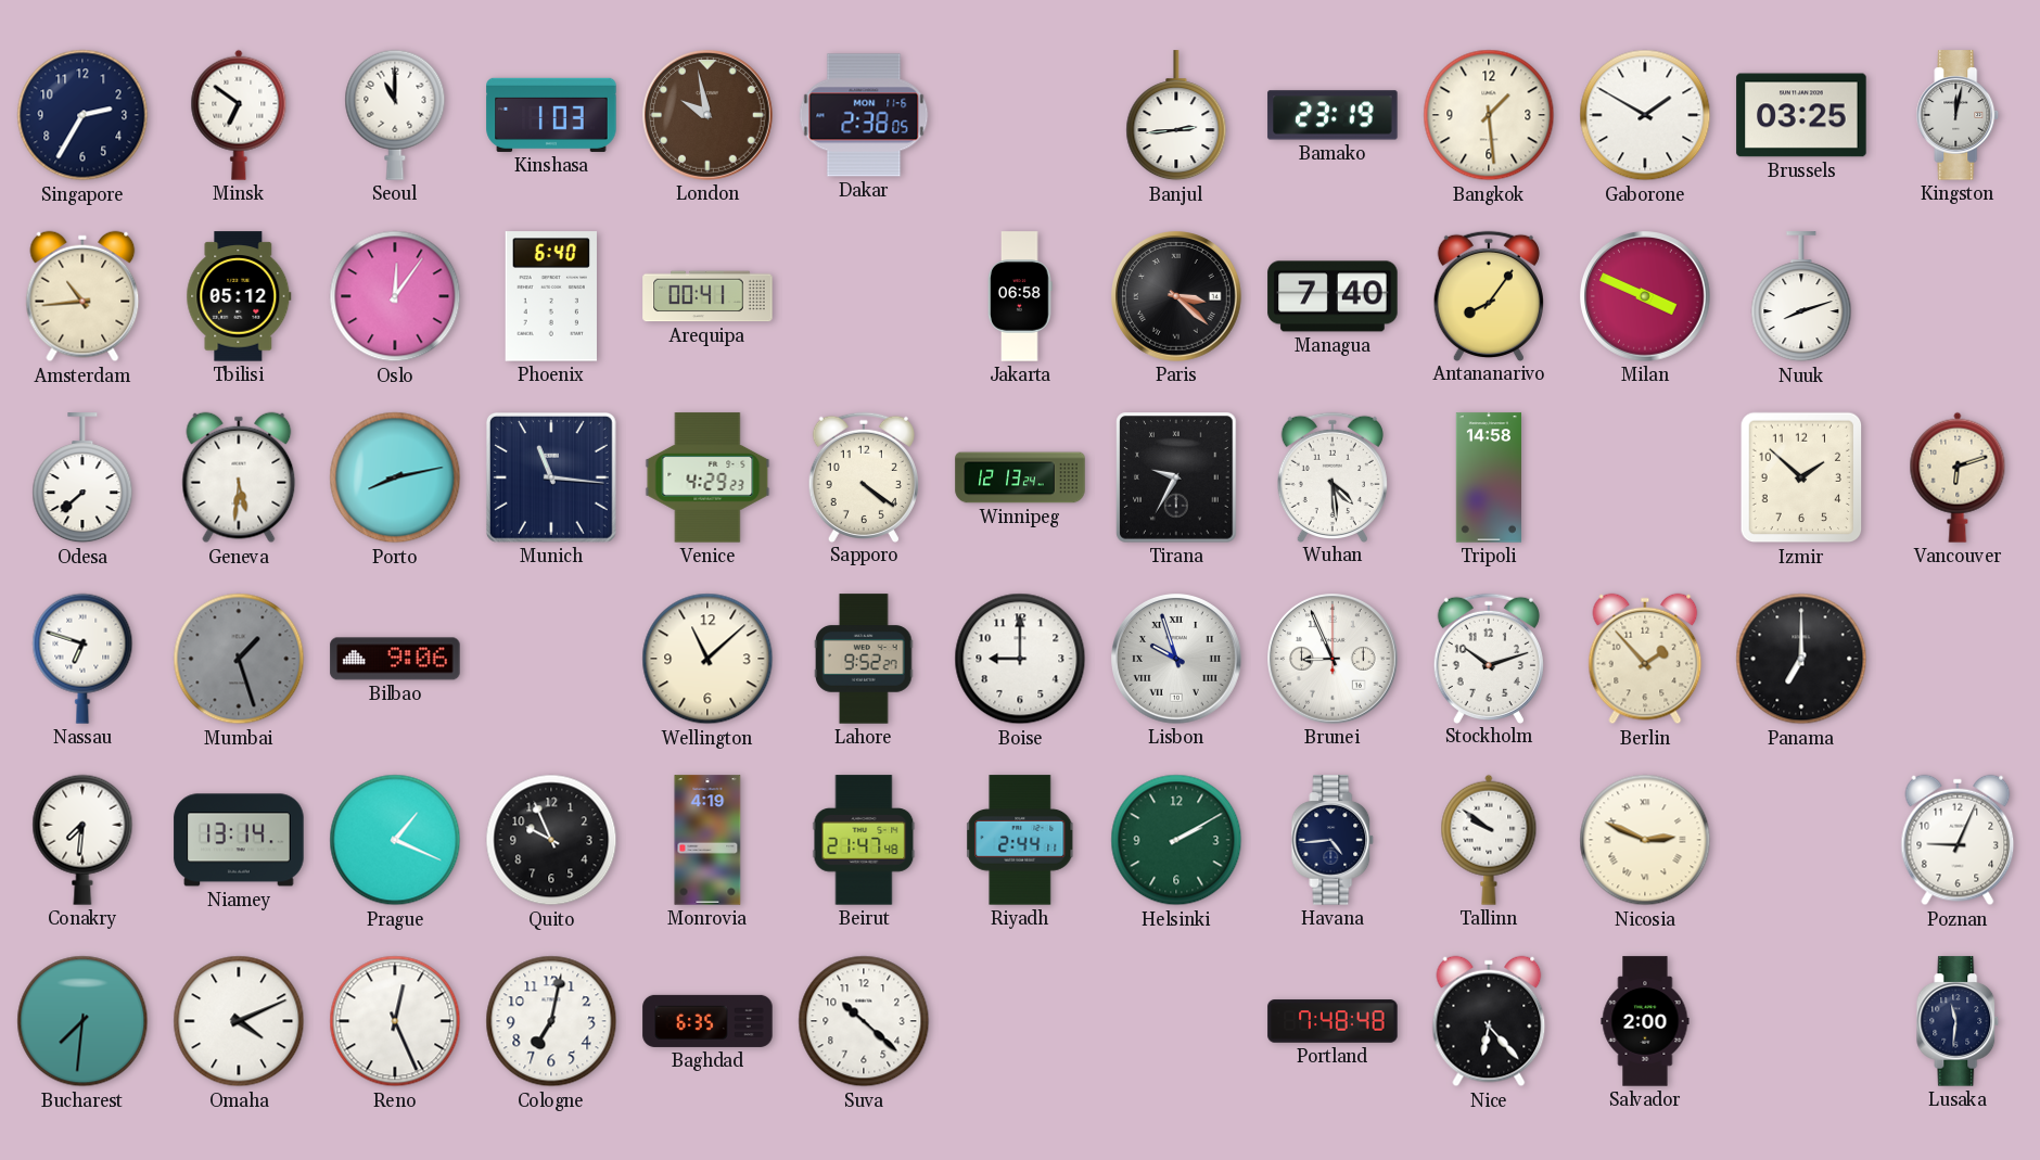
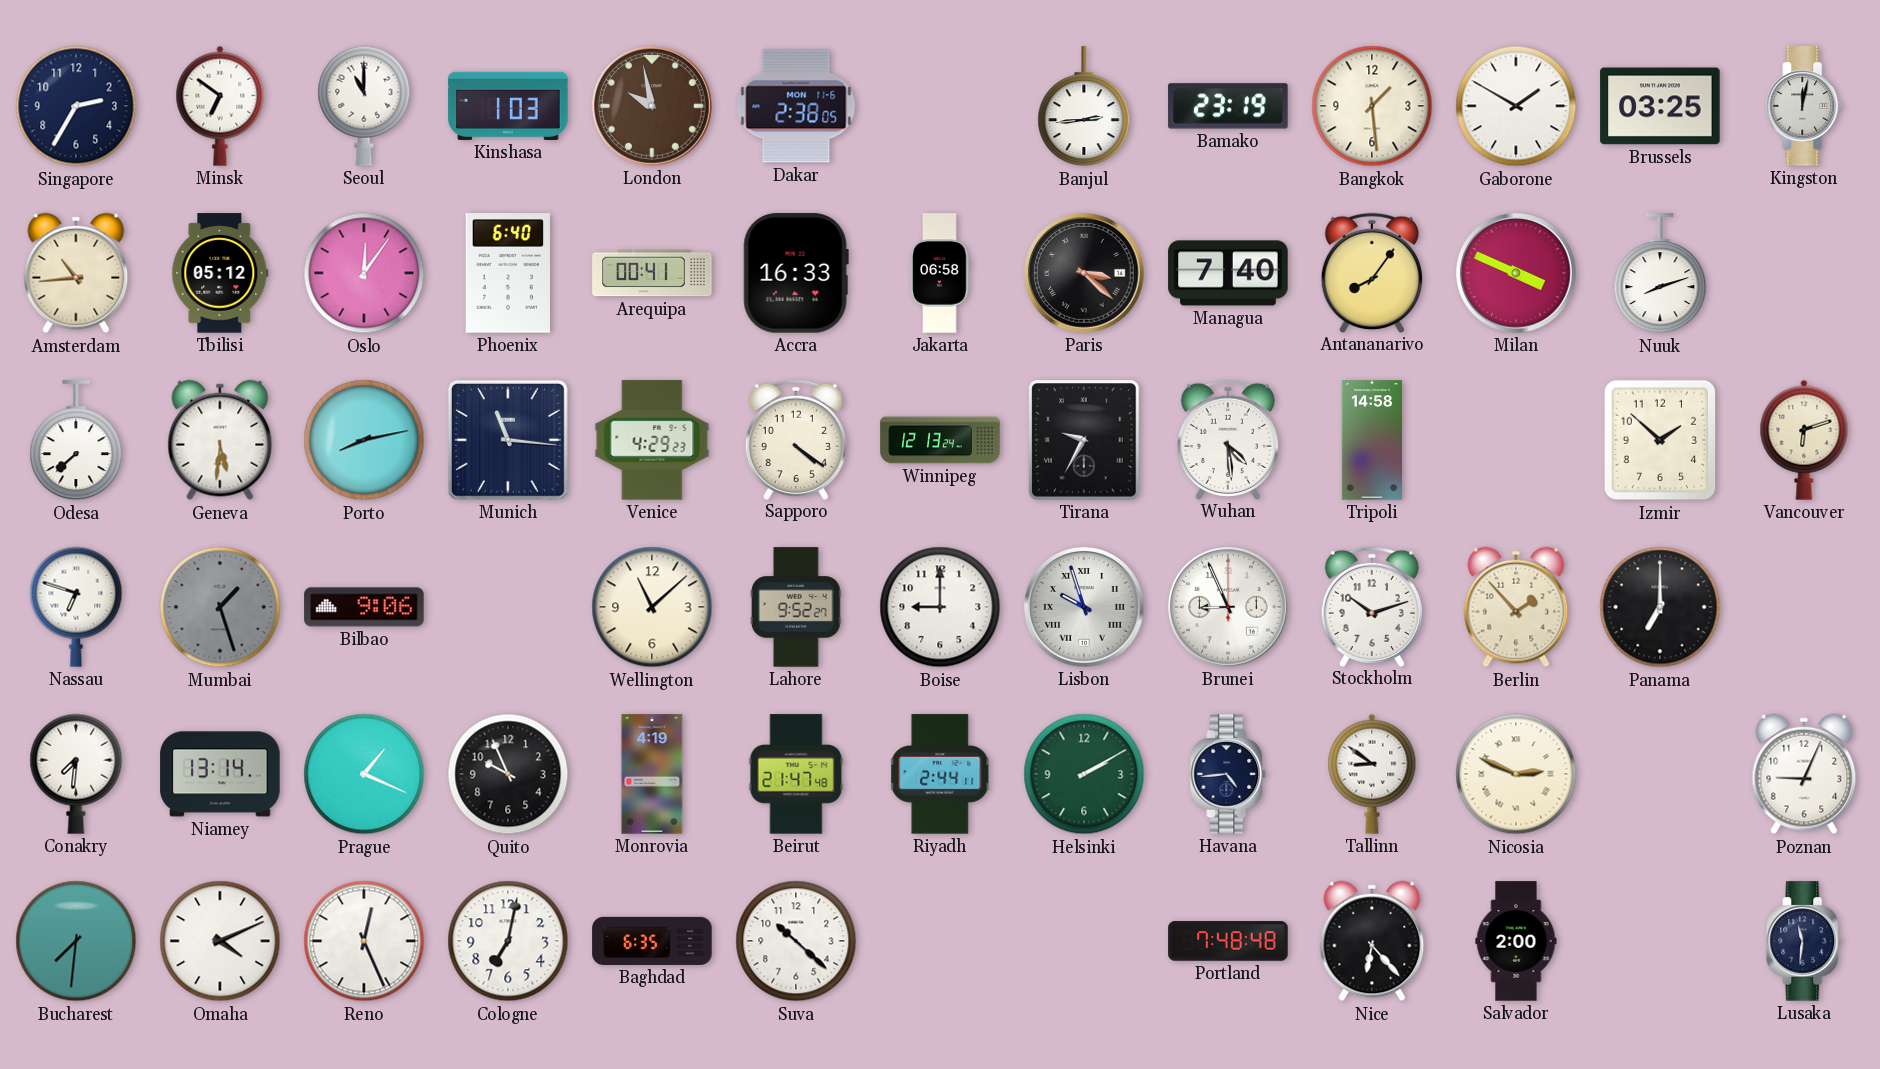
Accra: none -> 16:33
Tallinn: 9:51 -> 8:51
